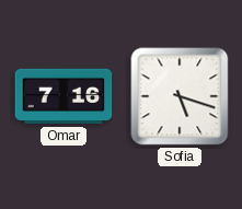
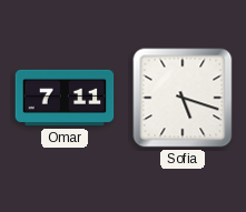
Omar: 7:16 -> 7:11
